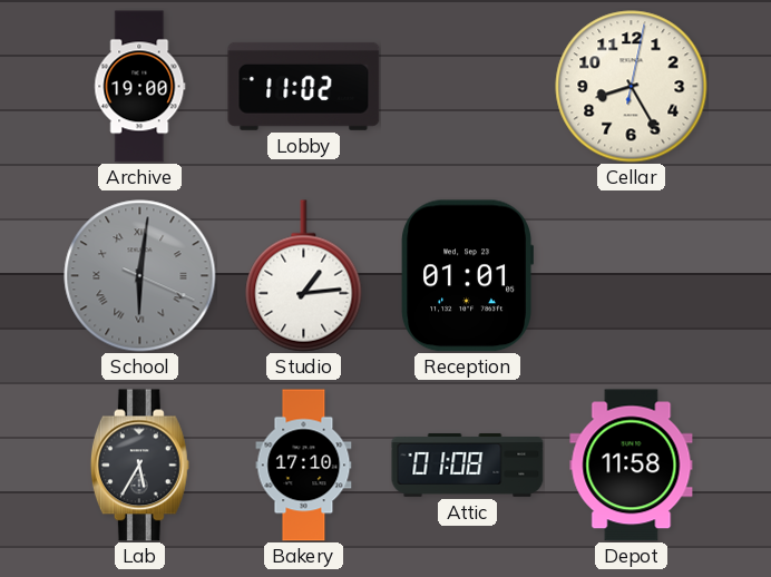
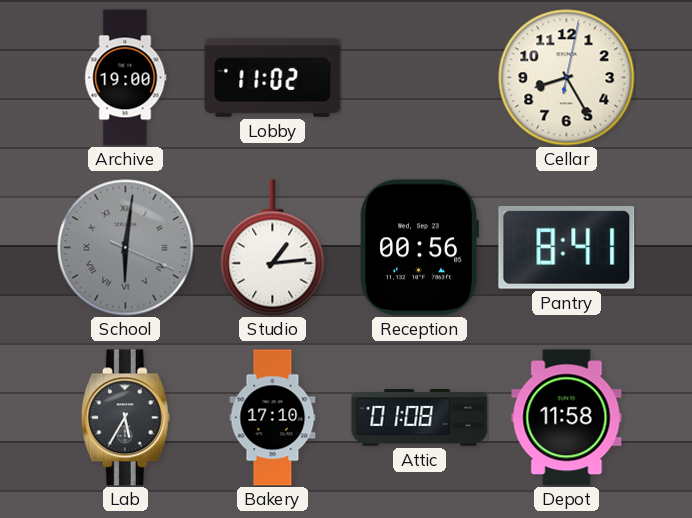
Reception: 01:01 -> 00:56
Pantry: none -> 8:41
